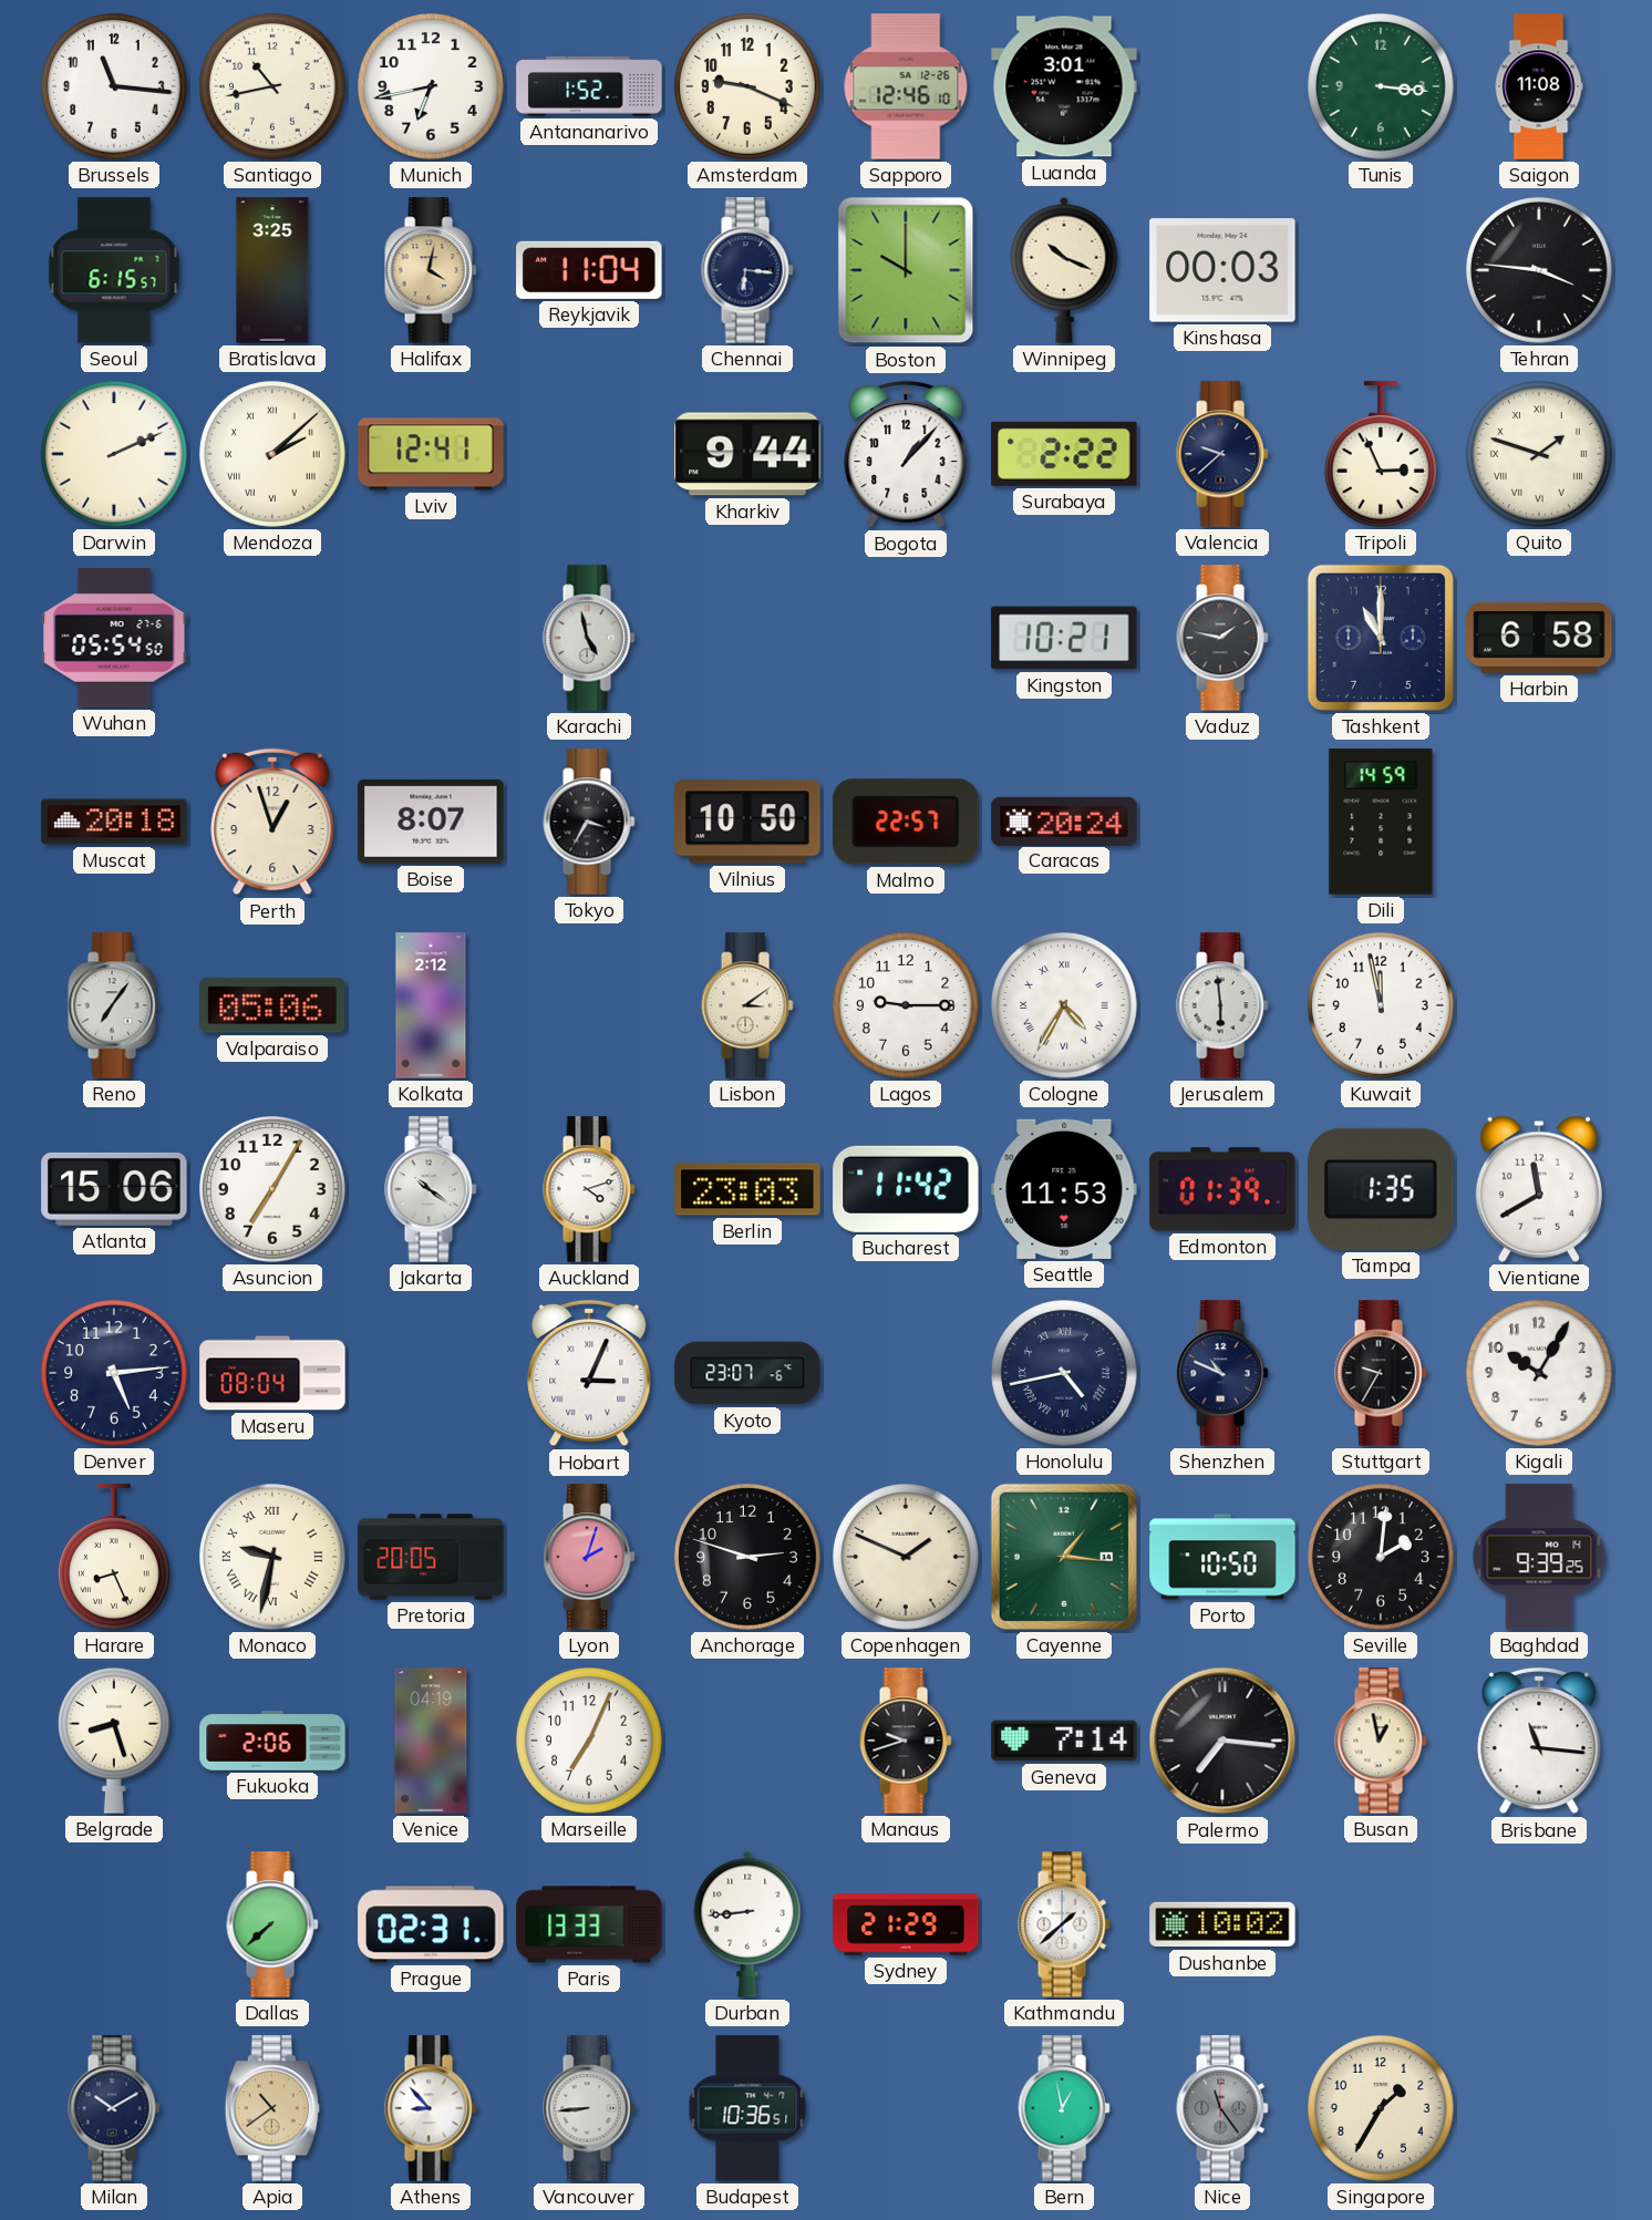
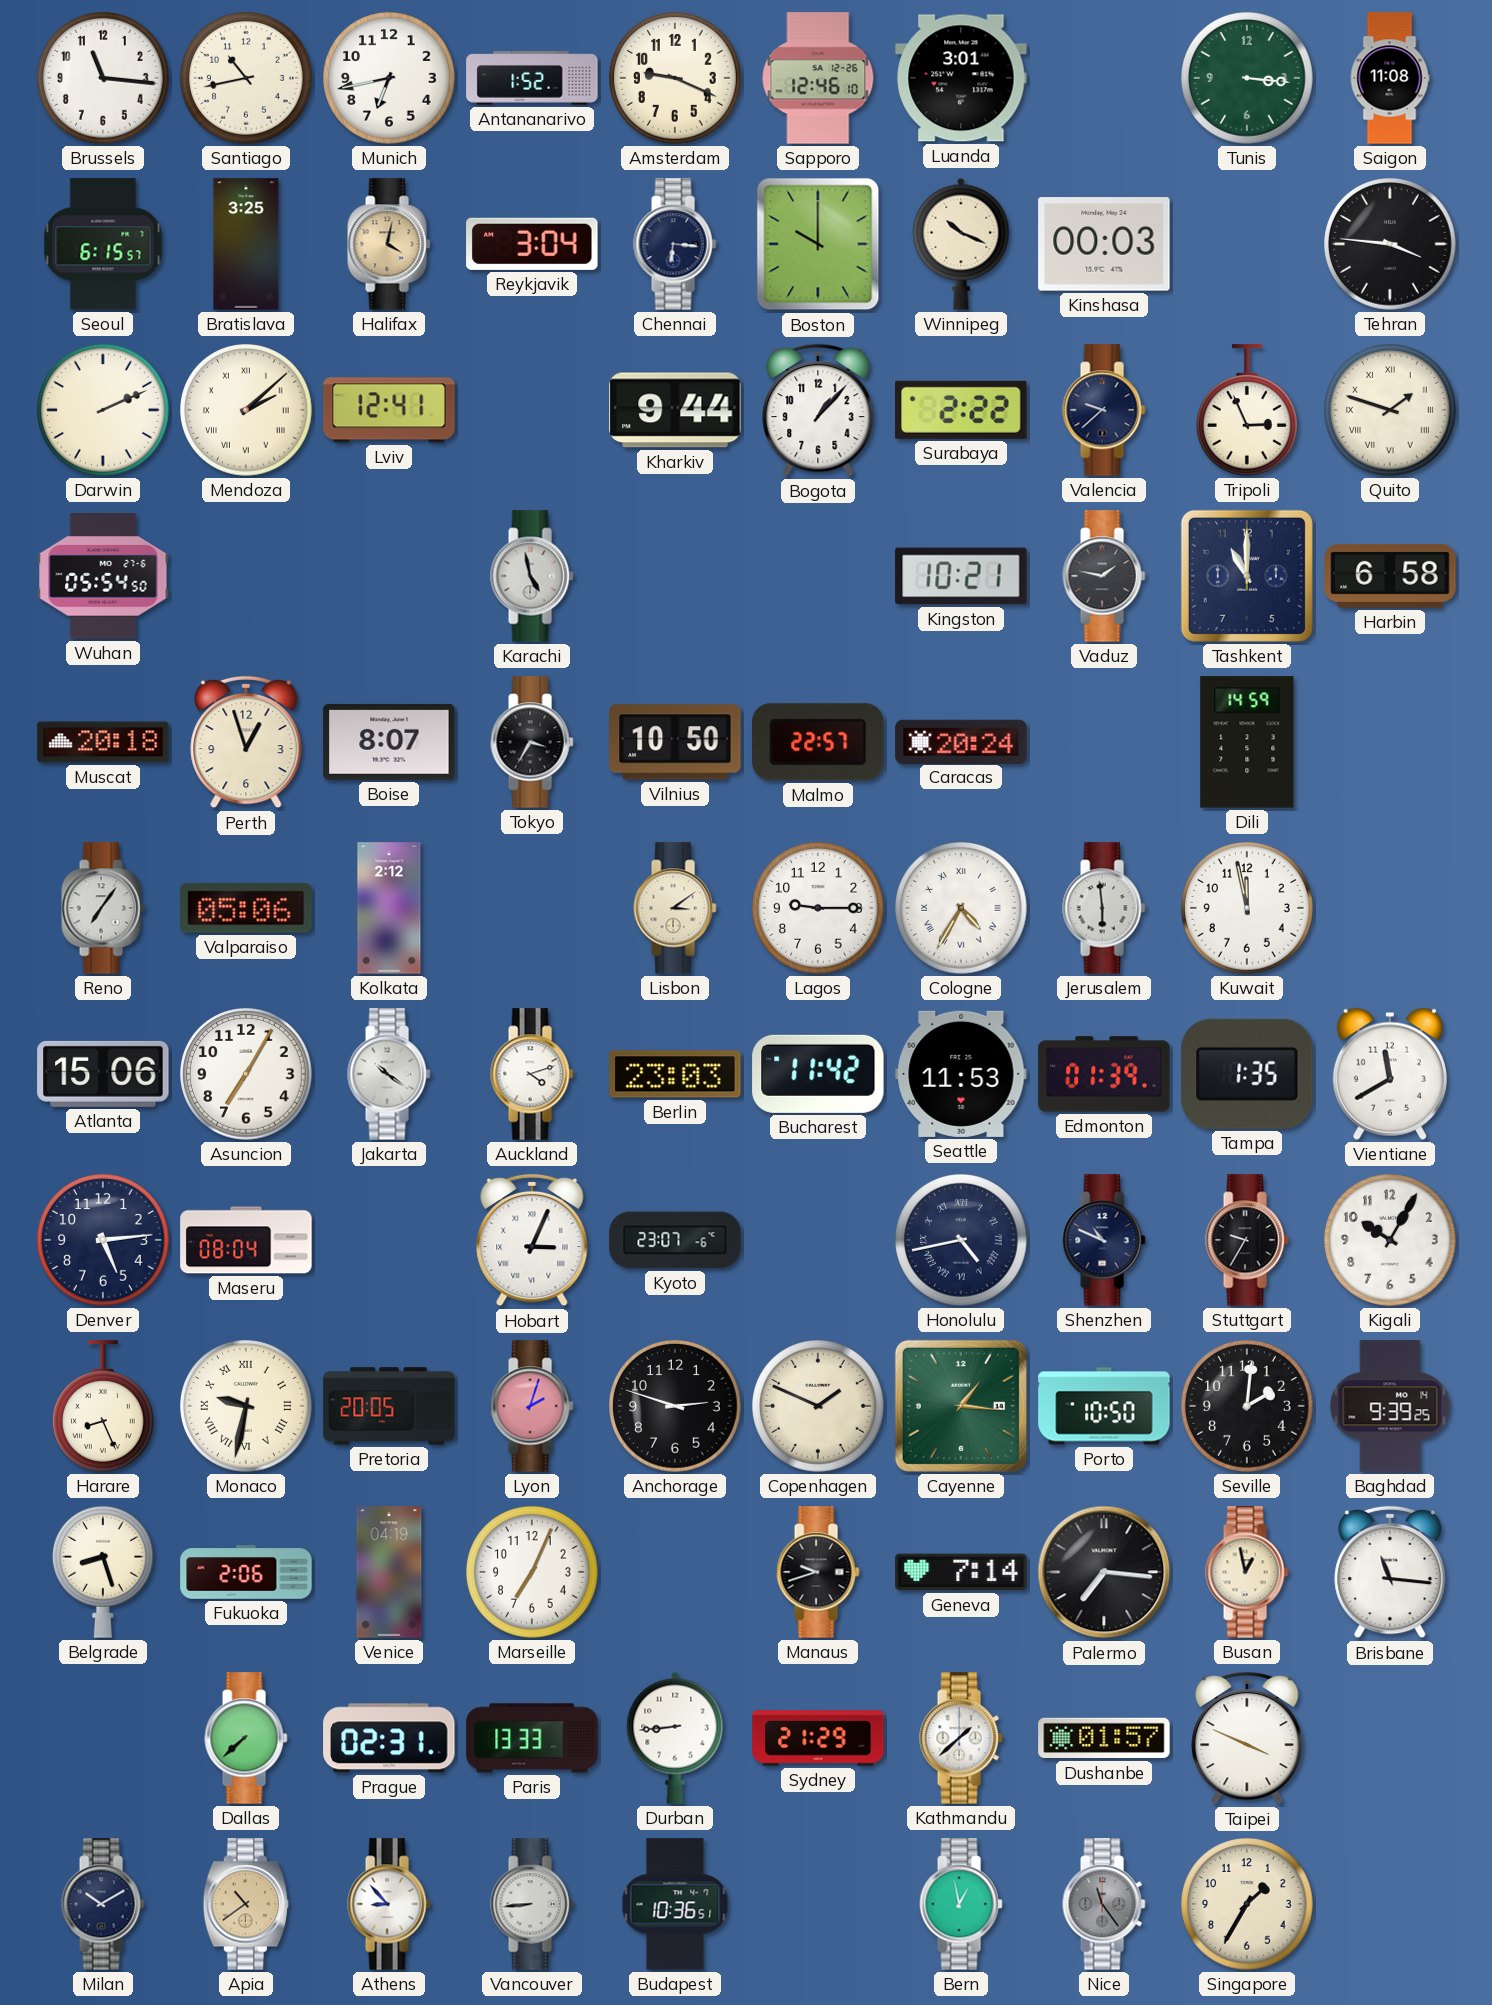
Reykjavik: 11:04 -> 3:04
Dushanbe: 10:02 -> 01:57
Taipei: none -> 3:49
